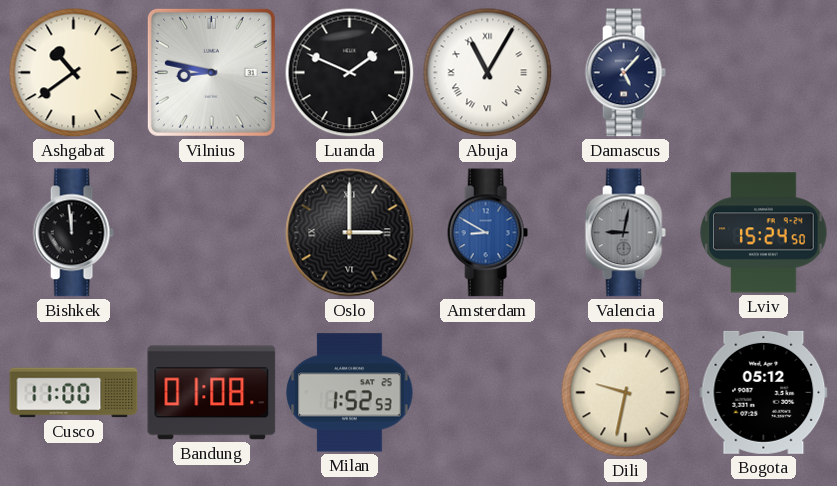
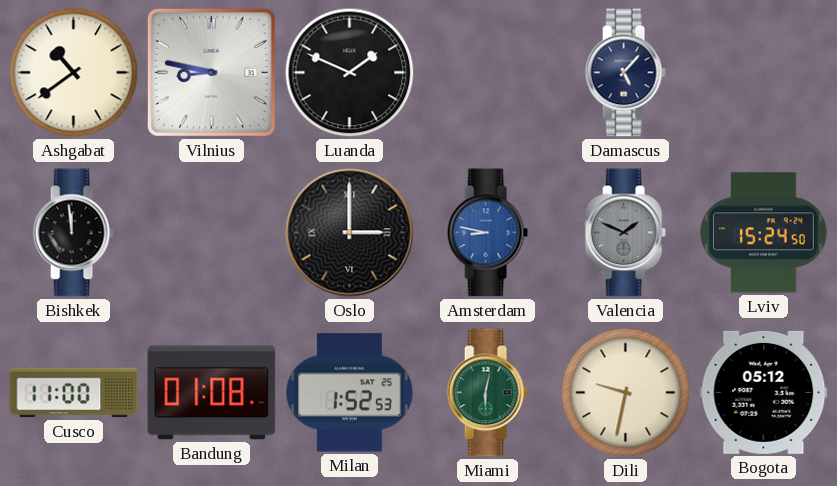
Abuja: 11:05 -> none
Amsterdam: 8:50 -> 8:47
Valencia: 9:02 -> 1:49
Miami: none -> 6:02
